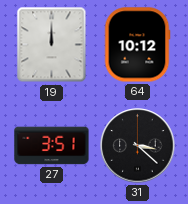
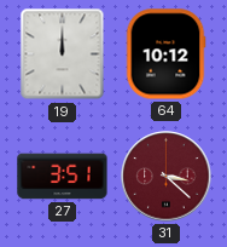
31 dial: black -> burgundy
